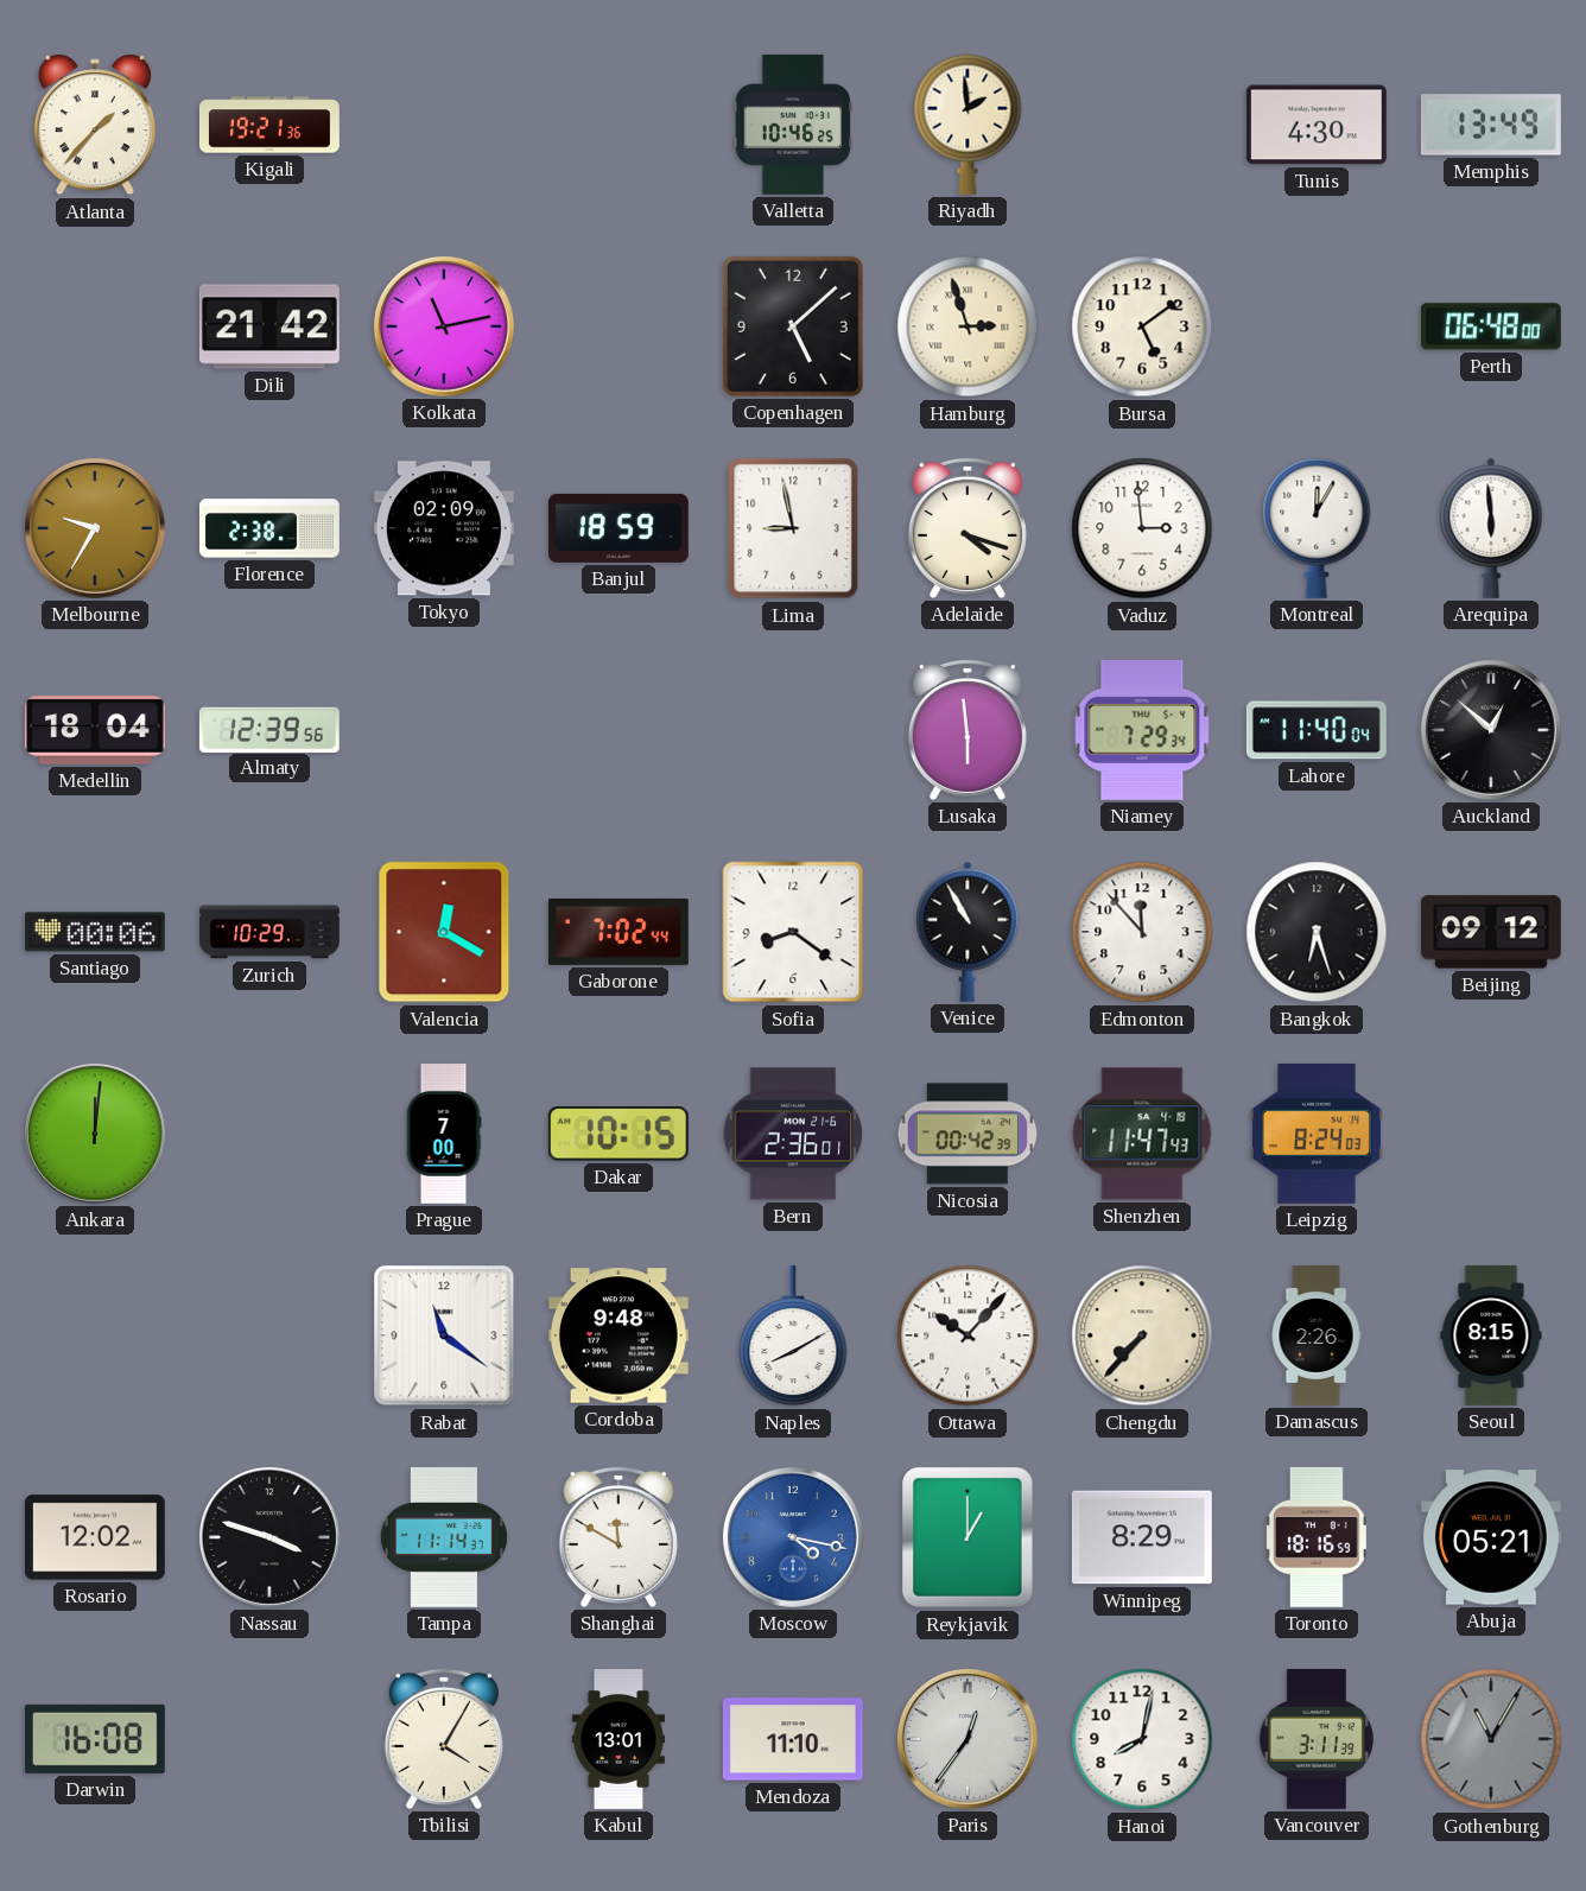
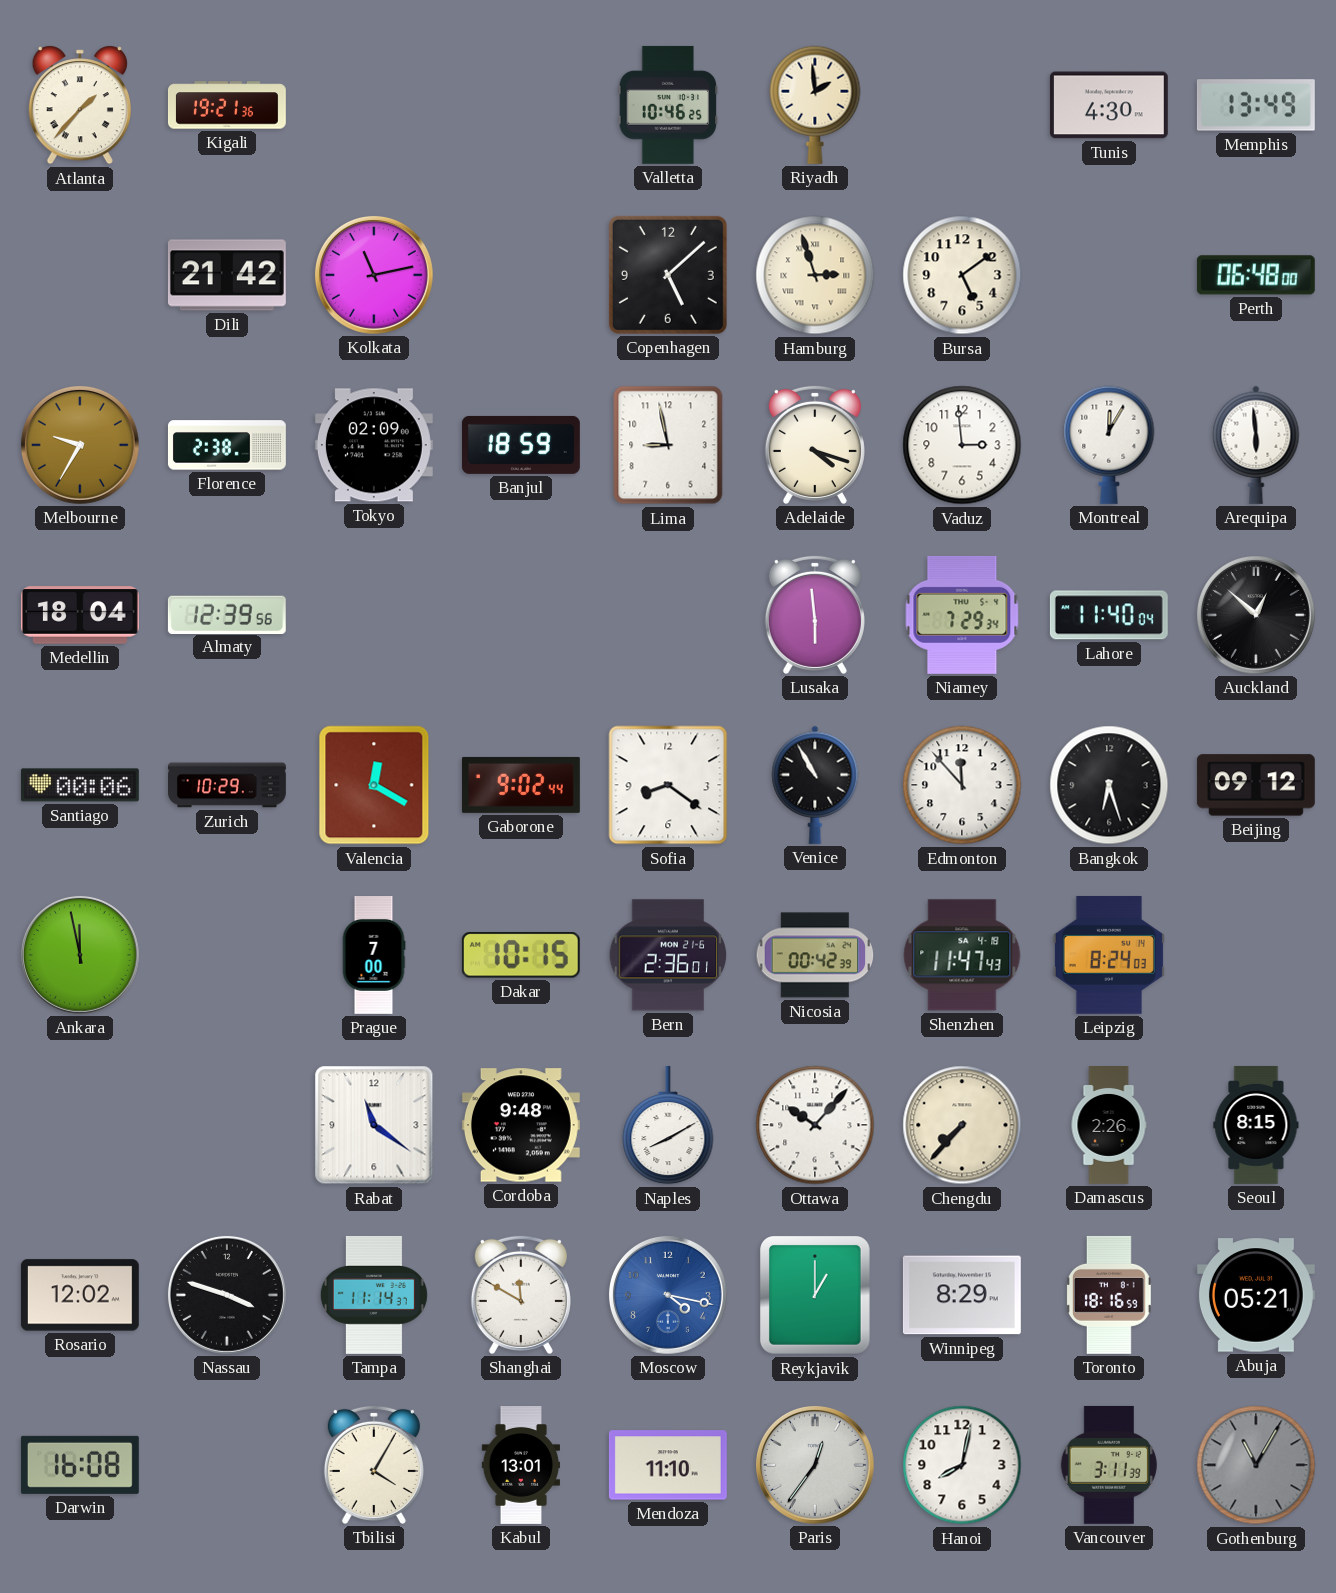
Gaborone: 7:02 -> 9:02
Ankara: 12:01 -> 11:58
